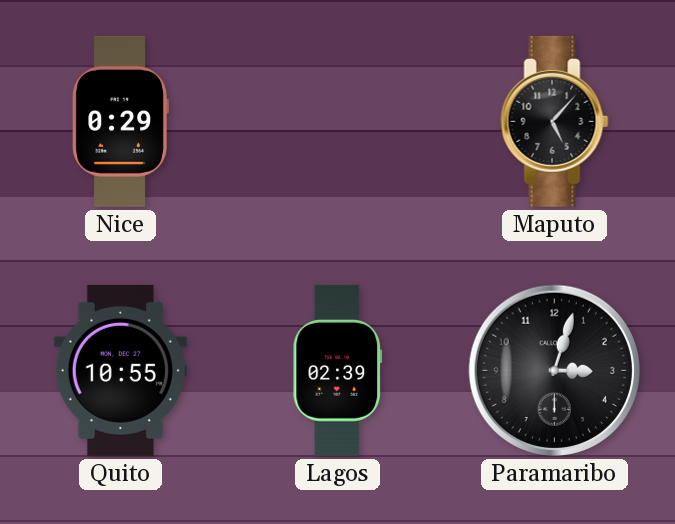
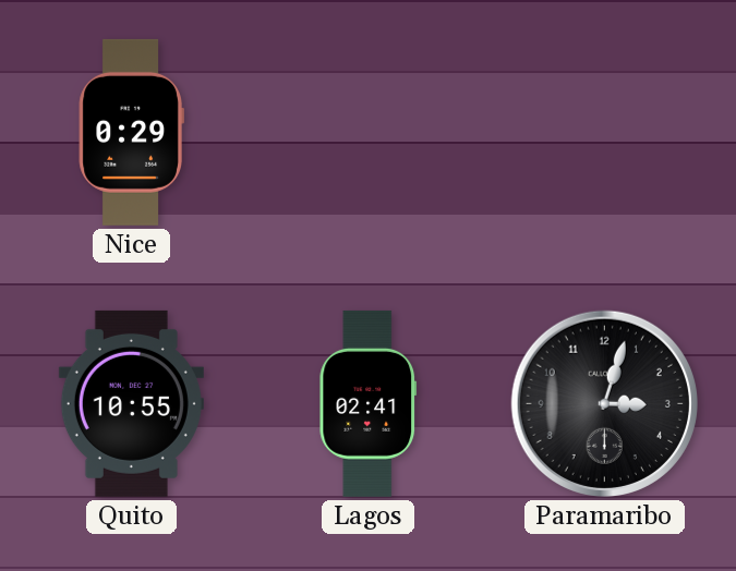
Maputo: 5:07 -> none
Lagos: 02:39 -> 02:41
